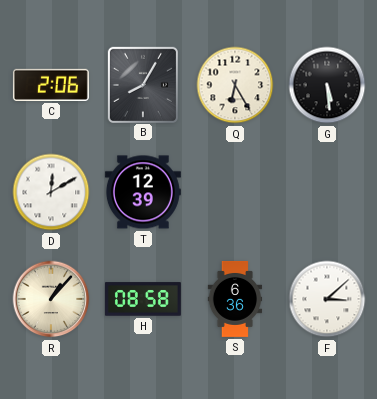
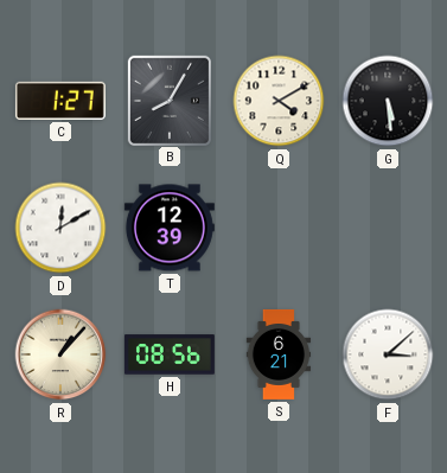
C: 2:06 -> 1:27
Q: 6:25 -> 4:10
H: 08:58 -> 08:56
S: 6:36 -> 6:21
